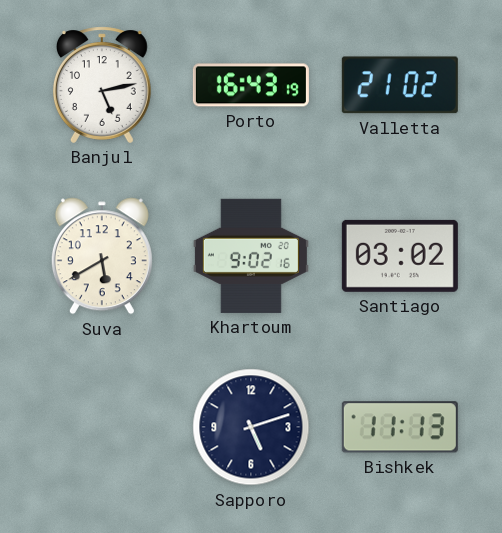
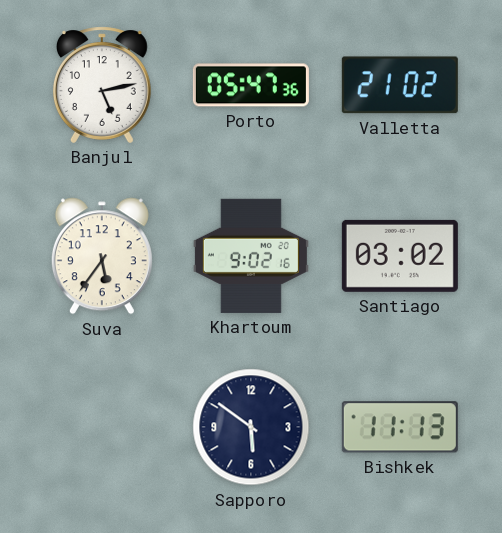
Porto: 16:43 -> 05:47
Suva: 5:40 -> 5:36
Sapporo: 5:12 -> 5:51
